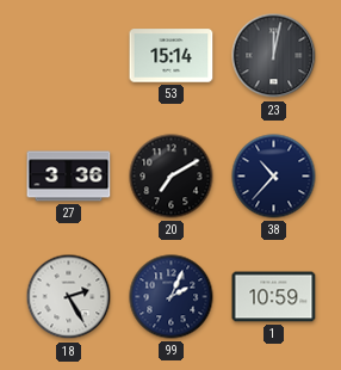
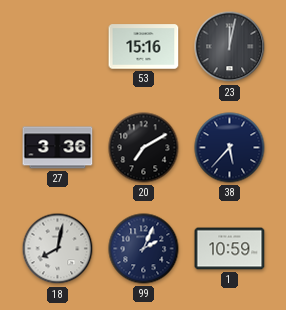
53: 15:14 -> 15:16
38: 10:37 -> 5:37
18: 2:25 -> 8:02
